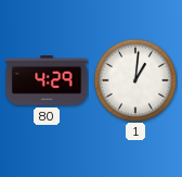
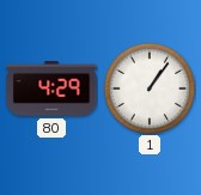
1: 1:01 -> 1:06
